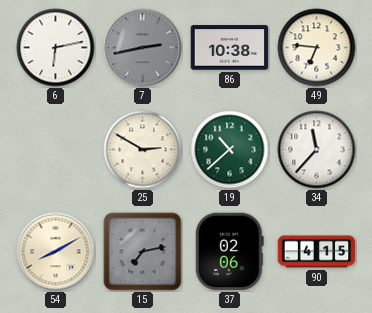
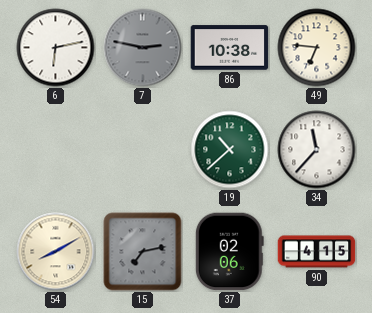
7: 2:43 -> 2:47
25: 2:50 -> none
